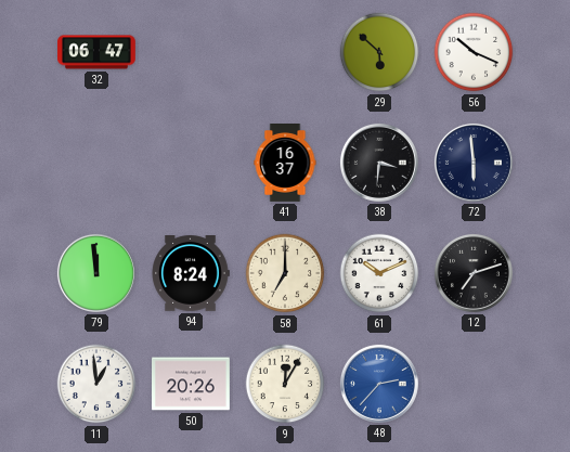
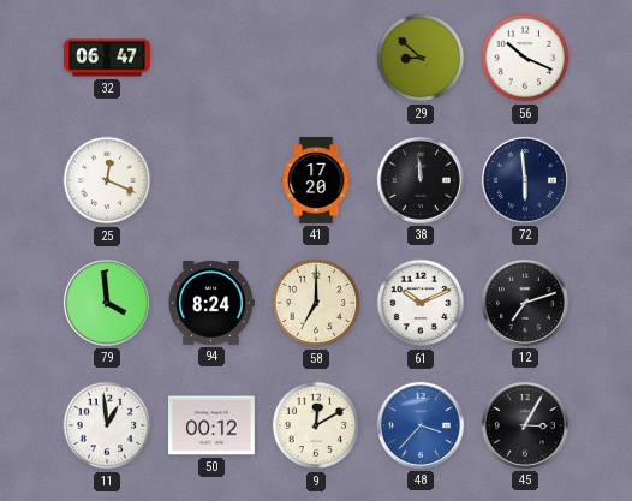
29: 5:52 -> 8:52
25: none -> 12:19
41: 16:37 -> 17:20
38: 3:31 -> 11:59
79: 11:59 -> 3:59
50: 20:26 -> 00:12
9: 12:05 -> 12:10
48: 2:37 -> 3:37
45: none -> 3:05
